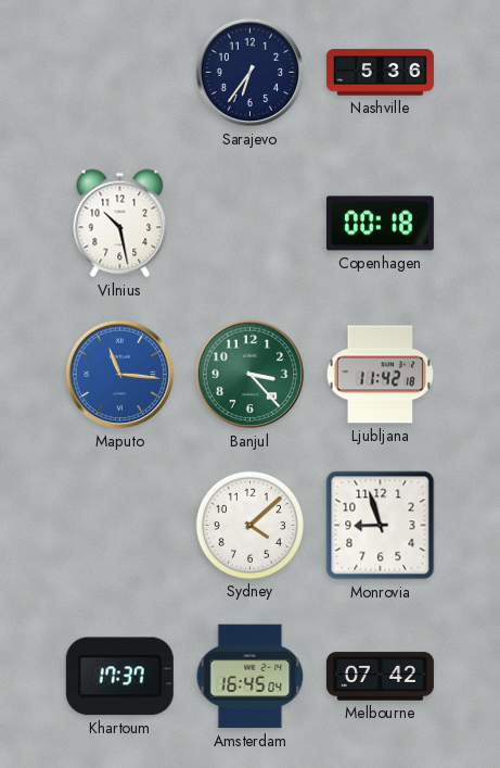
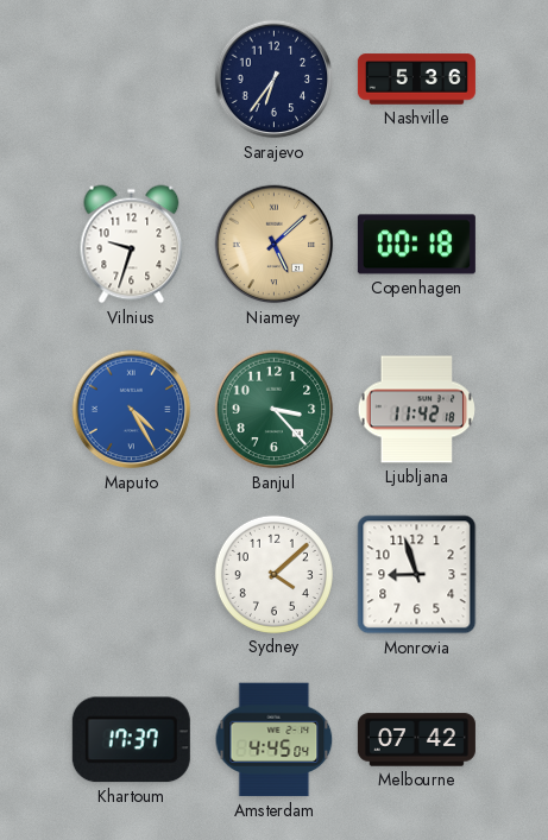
Vilnius: 10:28 -> 9:33
Niamey: none -> 5:08
Maputo: 11:16 -> 4:25
Amsterdam: 16:45 -> 4:45
